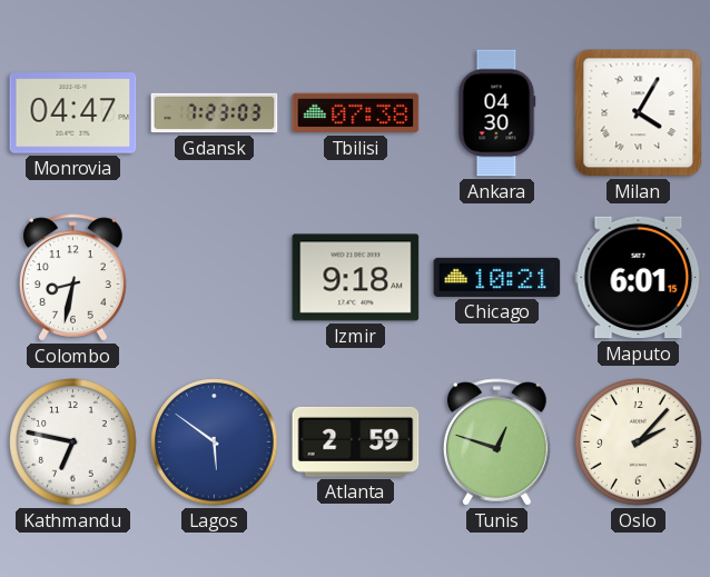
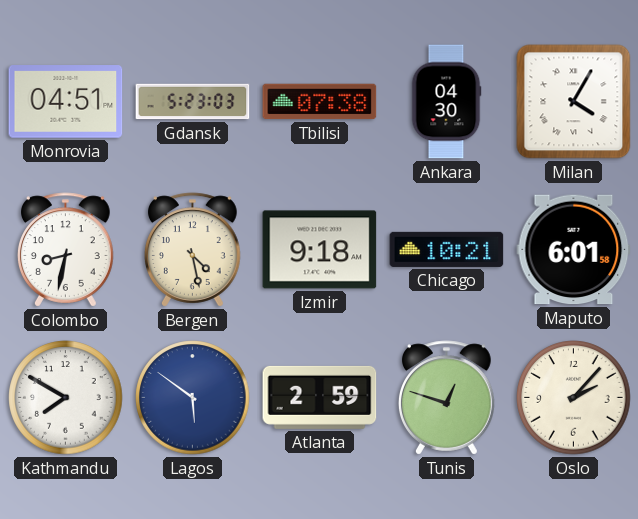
Monrovia: 04:47 -> 04:51
Gdansk: 7:23 -> 5:23
Bergen: none -> 4:28
Maputo: 6:01:15 -> 6:01:58
Kathmandu: 6:47 -> 7:50
